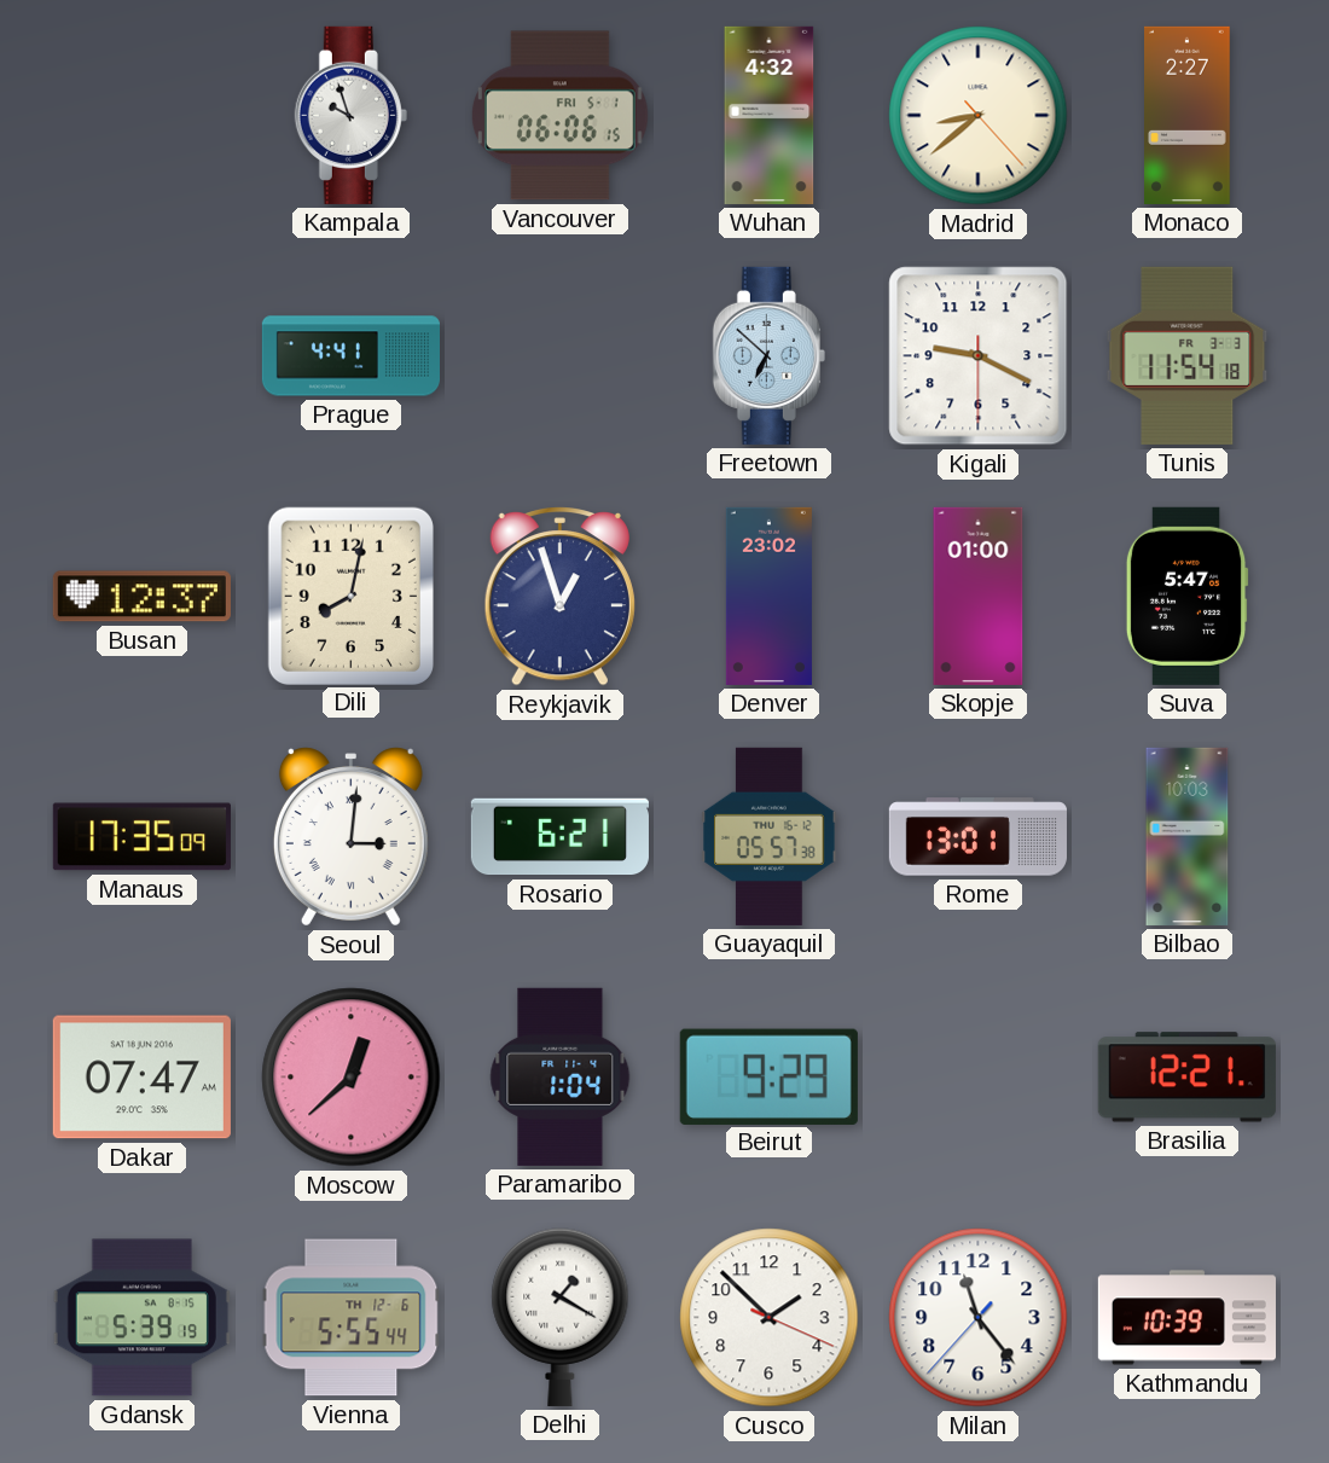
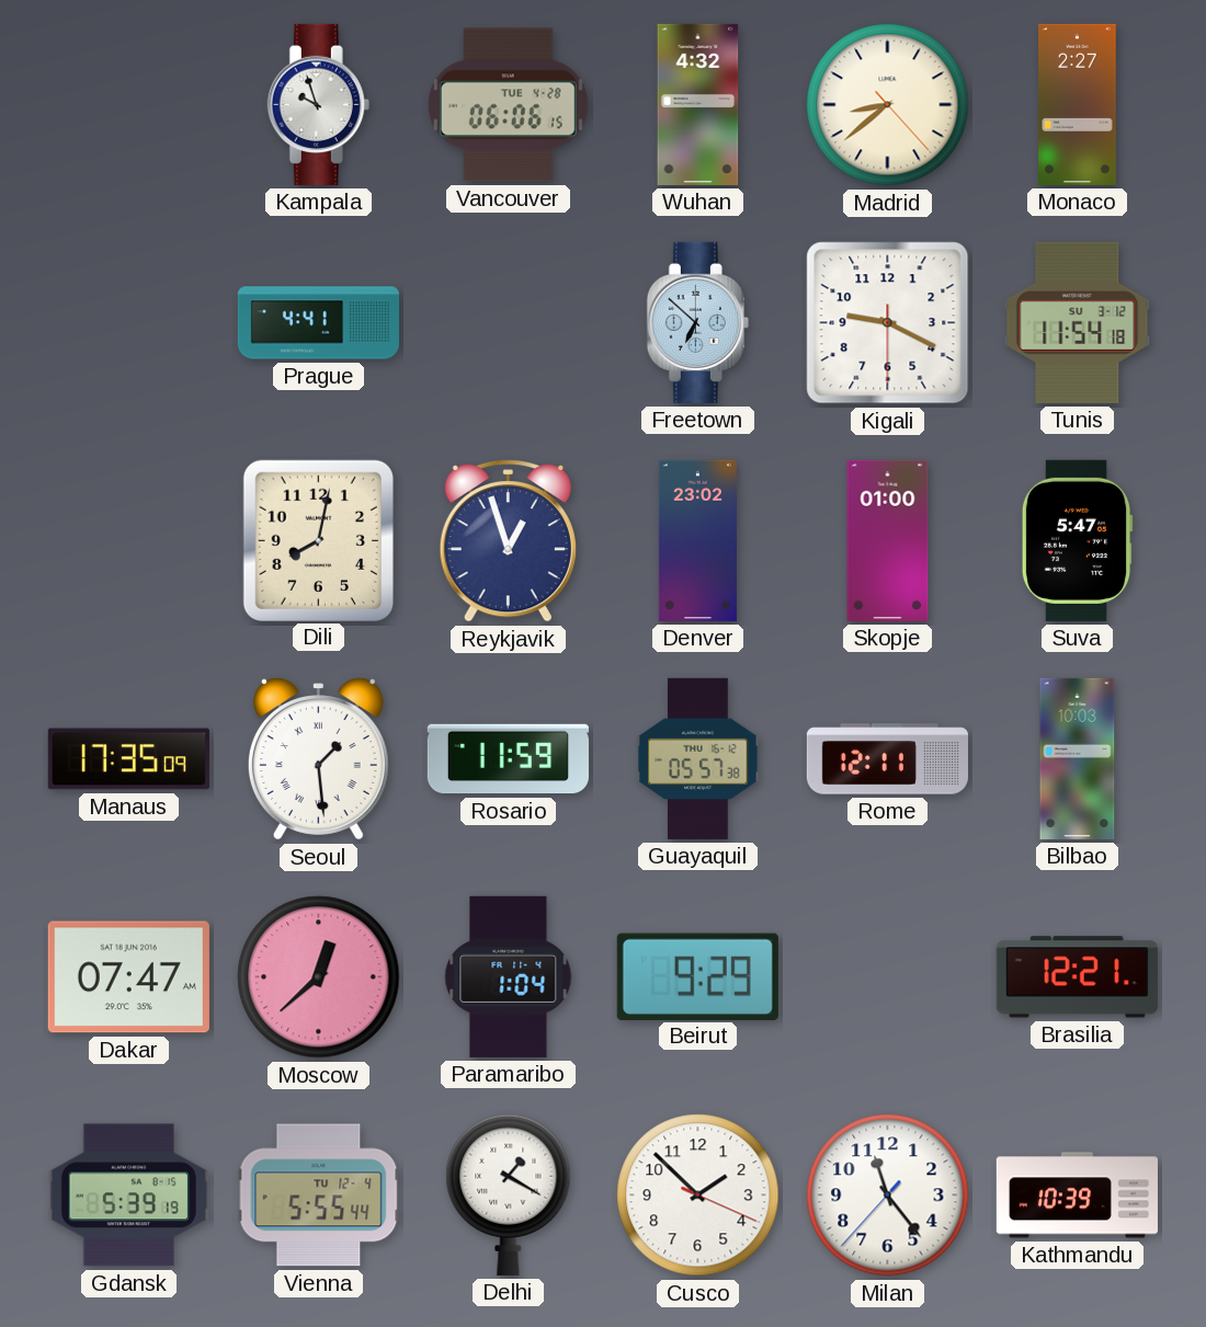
Vancouver date: FRI 5-1 -> TUE 4-28
Tunis date: FR 3-3 -> SU 3-12
Busan: 12:37 -> none
Seoul: 3:01 -> 1:29
Rosario: 6:21 -> 11:59
Rome: 13:01 -> 12:11
Vienna date: TH 12-6 -> TU 12-4
